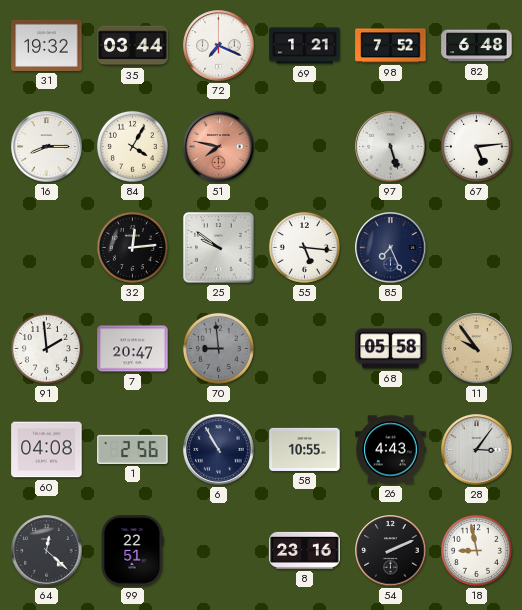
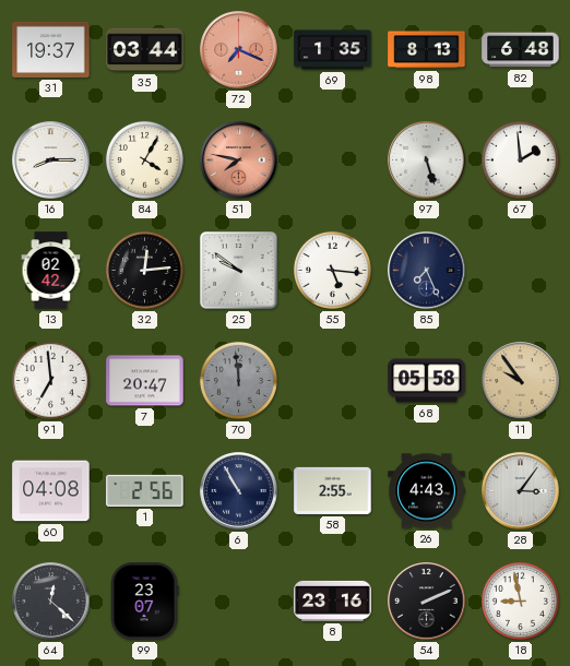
31: 19:32 -> 19:37
72 dial: white -> salmon
69: 1:21 -> 1:35
98: 7:52 -> 8:13
67: 5:14 -> 1:59
13: none -> 02:42
91: 1:59 -> 6:59
70: 8:59 -> 11:59
58: 10:55 -> 2:55
99: 22:51 -> 23:07
